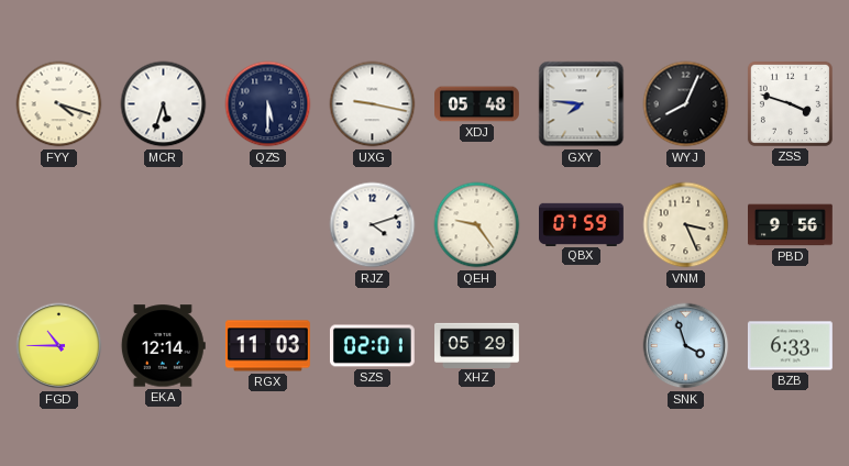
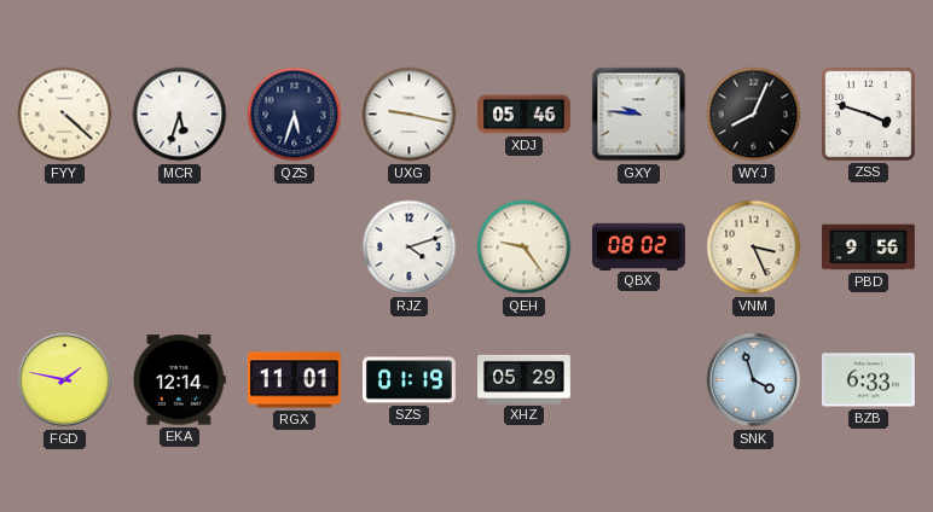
FYY: 4:18 -> 4:22
QZS: 5:30 -> 5:33
XDJ: 05:48 -> 05:46
GXY: 7:46 -> 9:46
QBX: 07:59 -> 08:02
FGD: 10:45 -> 1:47
RGX: 11:03 -> 11:01
SZS: 02:01 -> 01:19
